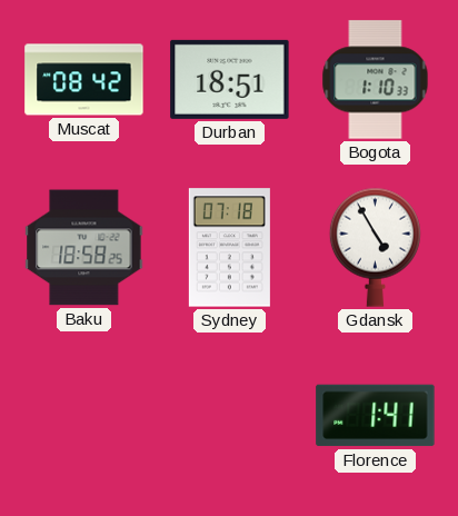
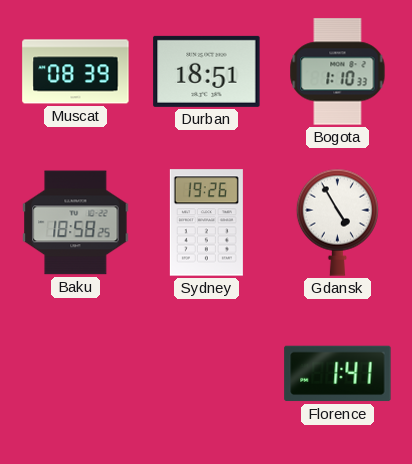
Muscat: 08:42 -> 08:39
Sydney: 07:18 -> 19:26
